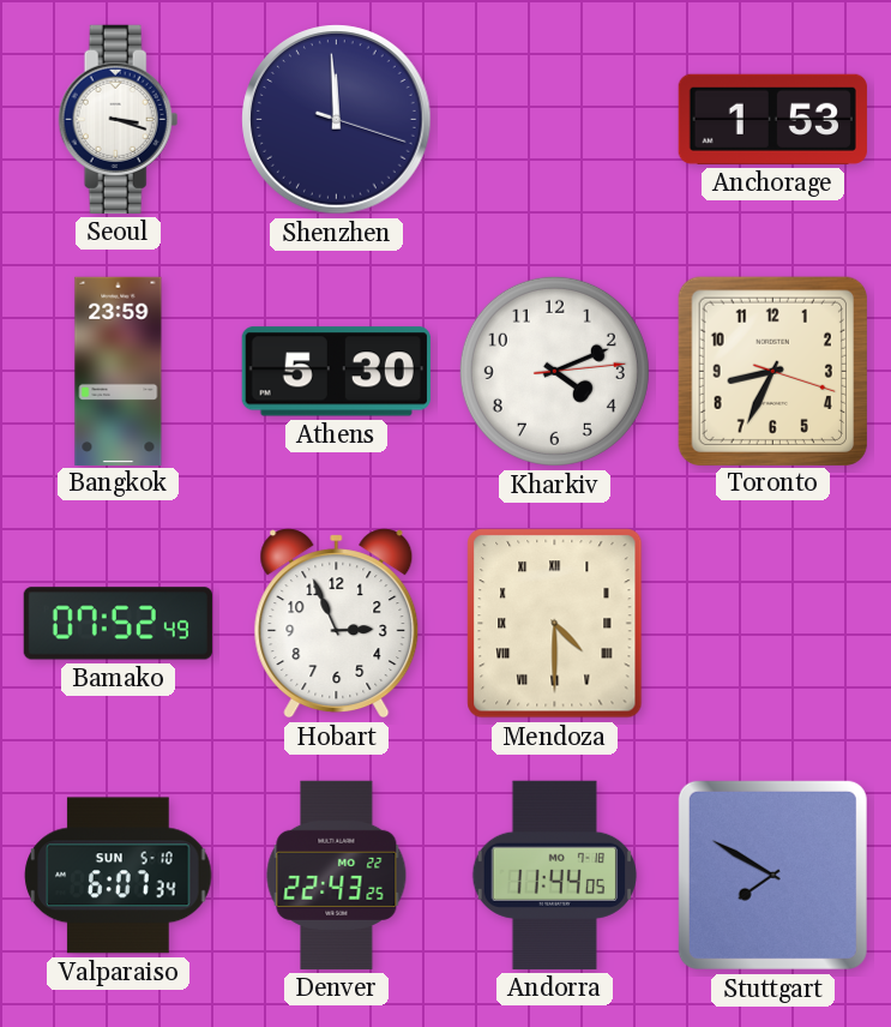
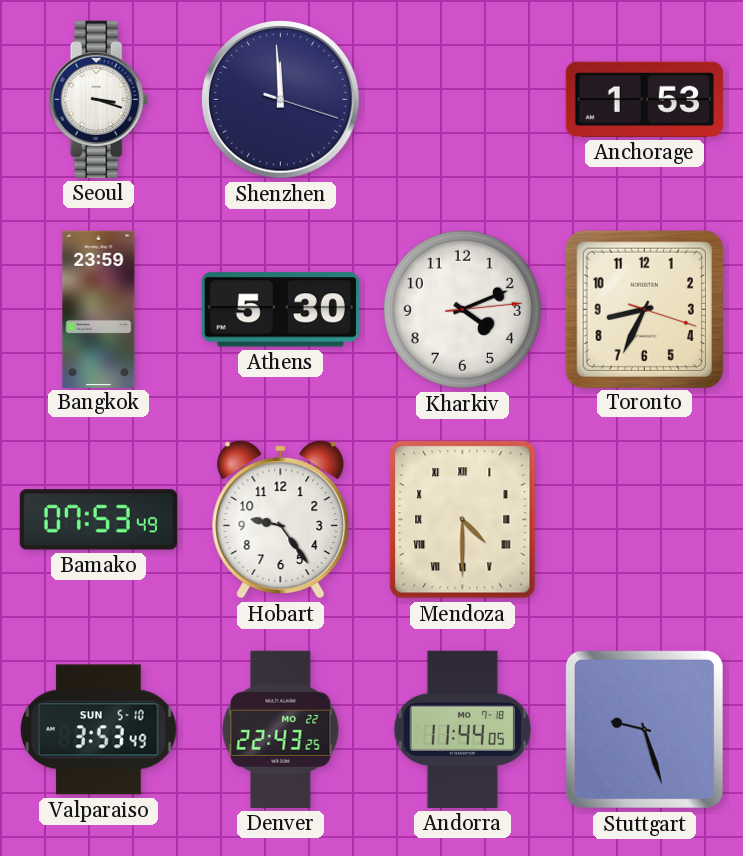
Bamako: 07:52 -> 07:53
Hobart: 2:56 -> 9:24
Valparaiso: 6:07 -> 3:53
Stuttgart: 7:50 -> 9:27
